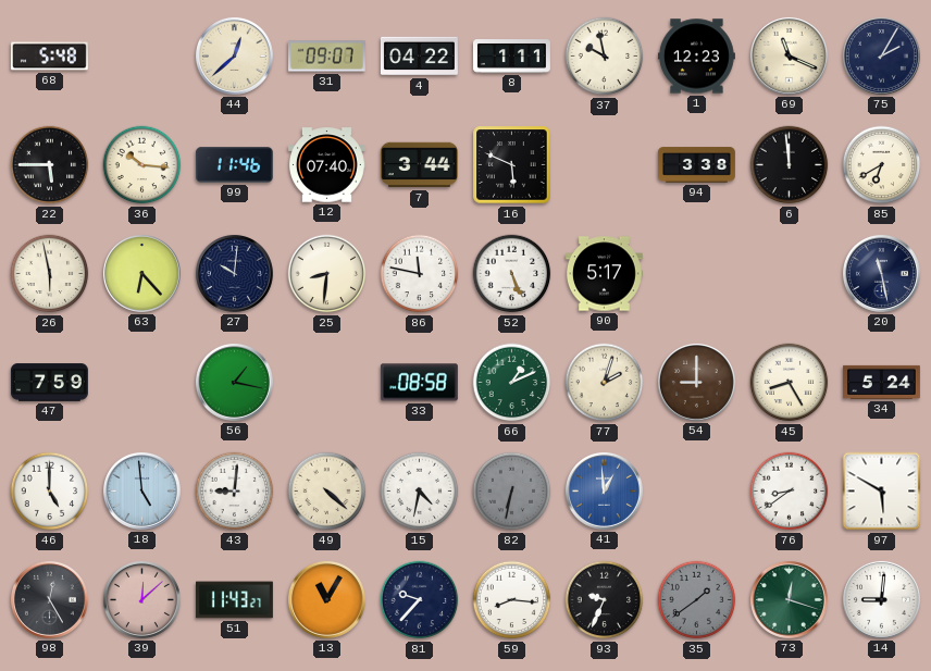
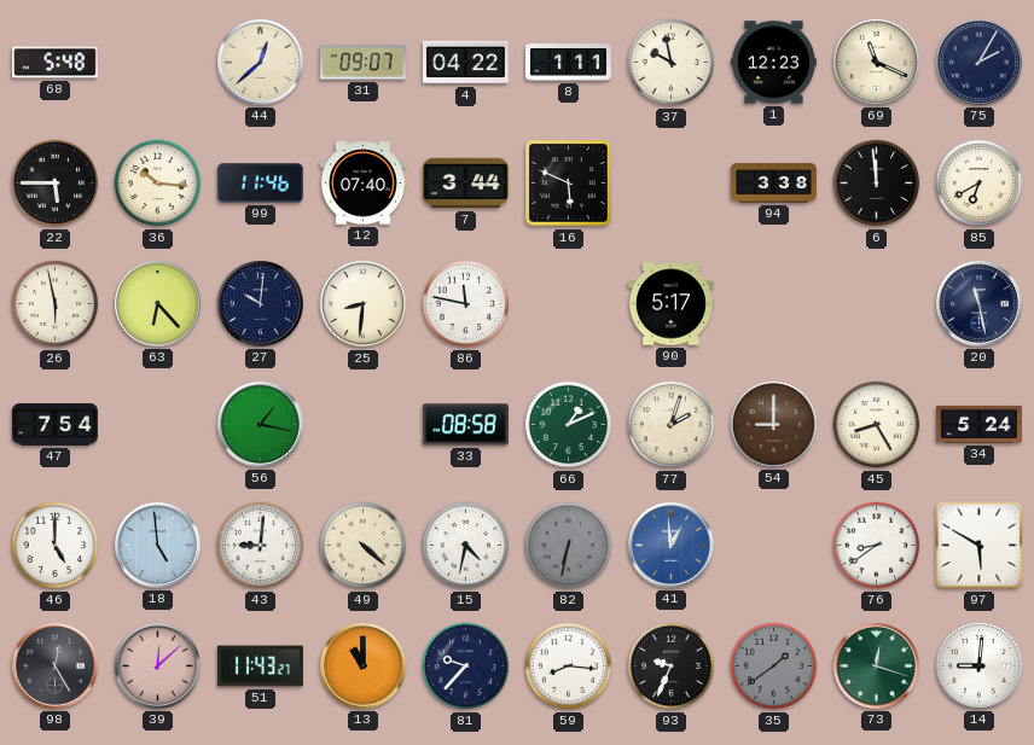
52: 5:26 -> none
47: 7:59 -> 7:54
13: 11:05 -> 11:00
